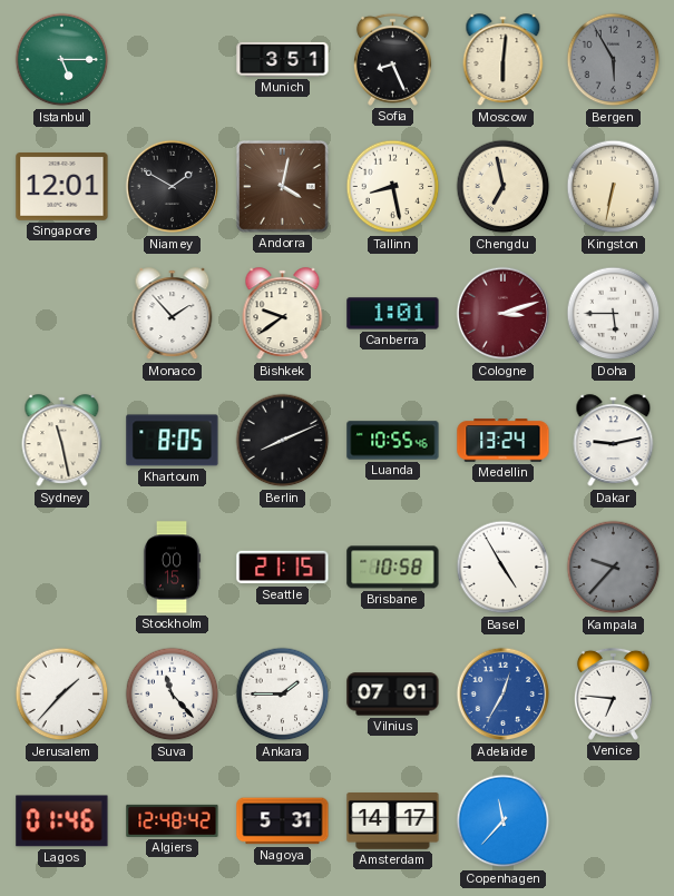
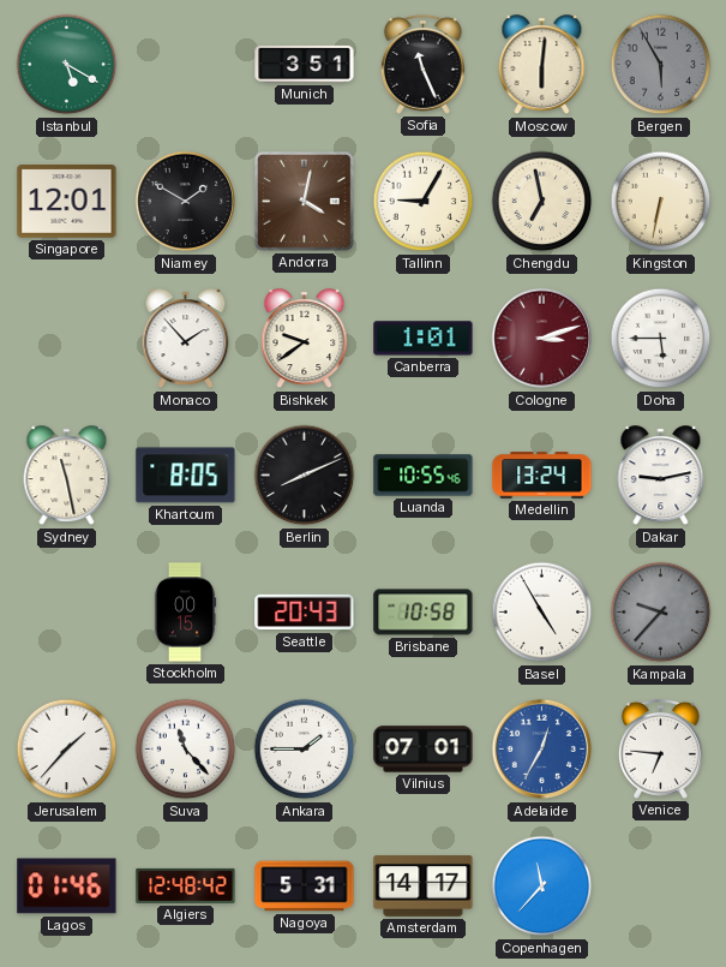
Istanbul: 5:15 -> 5:20
Sofia: 8:26 -> 11:26
Tallinn: 8:28 -> 9:05
Seattle: 21:15 -> 20:43
